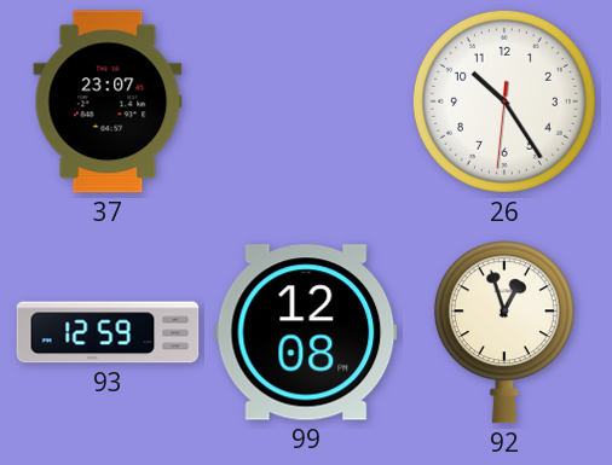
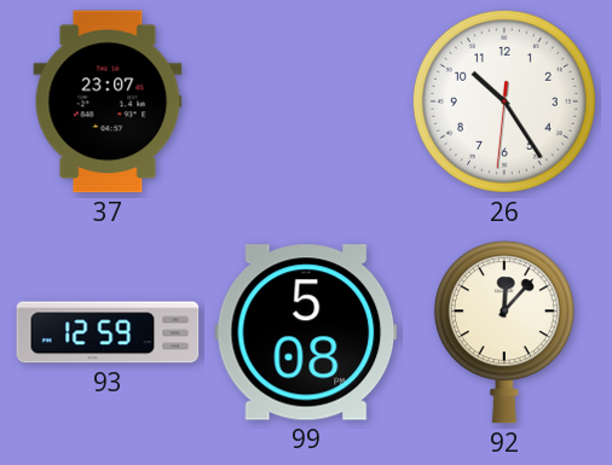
99: 12:08 -> 5:08
92: 12:57 -> 12:07
